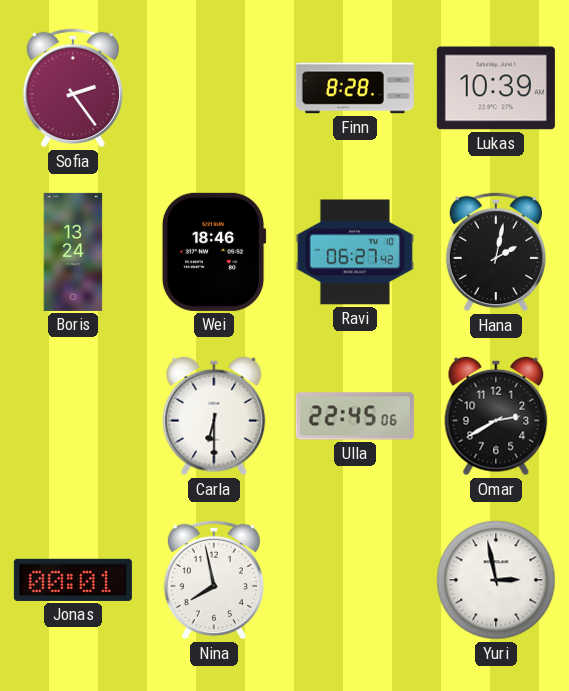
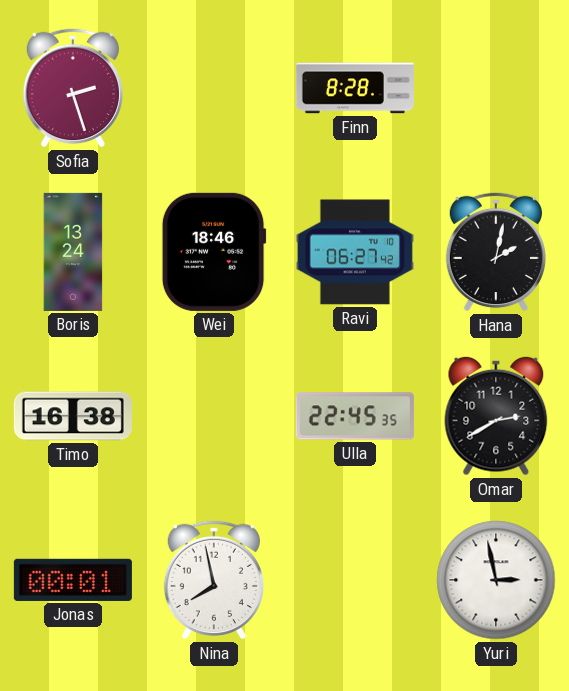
Sofia: 2:24 -> 2:27
Lukas: 10:39 -> none
Timo: none -> 16:38
Carla: 6:30 -> none
Ulla: 22:45:06 -> 22:45:35
